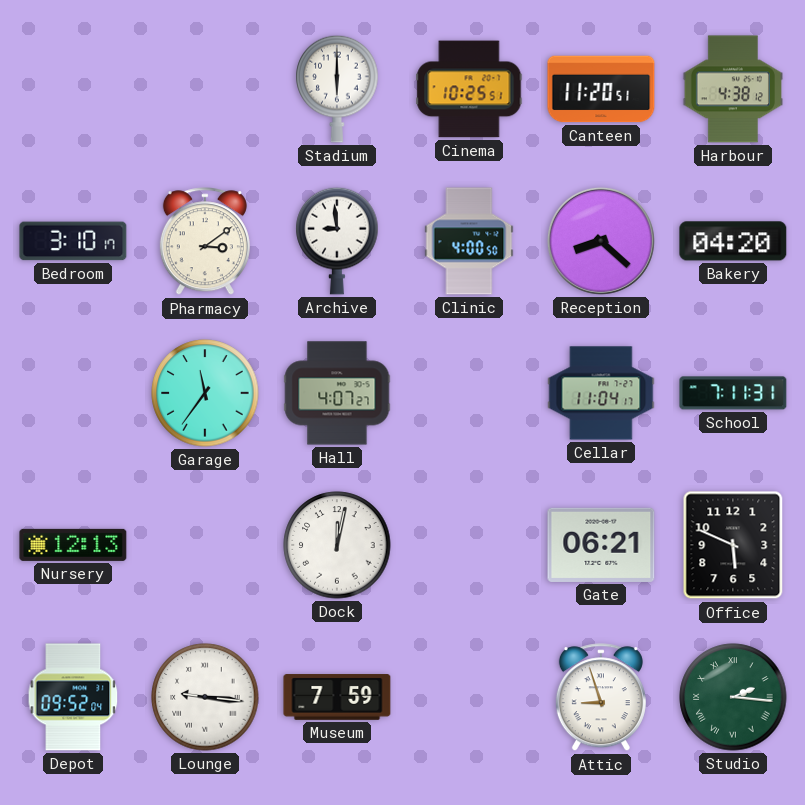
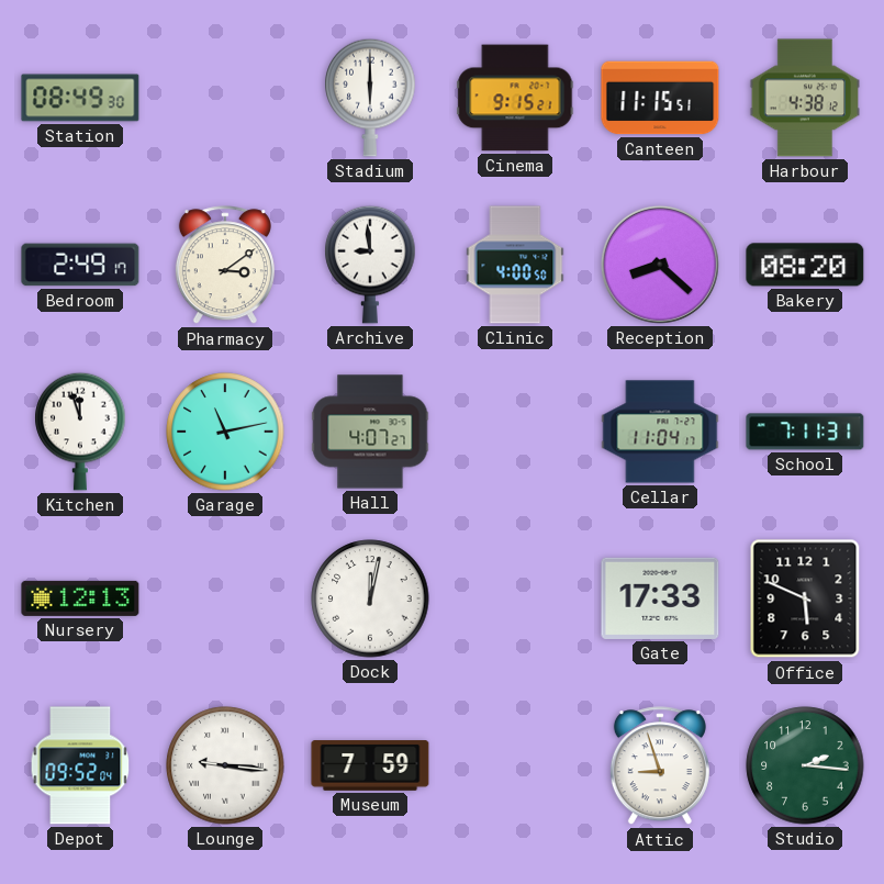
Station: none -> 08:49
Cinema: 10:25 -> 9:15
Canteen: 11:20 -> 11:15
Bedroom: 3:10 -> 2:49
Bakery: 04:20 -> 08:20
Kitchen: none -> 11:57
Garage: 11:36 -> 11:13
Gate: 06:21 -> 17:33
Studio numerals: Roman -> Arabic
